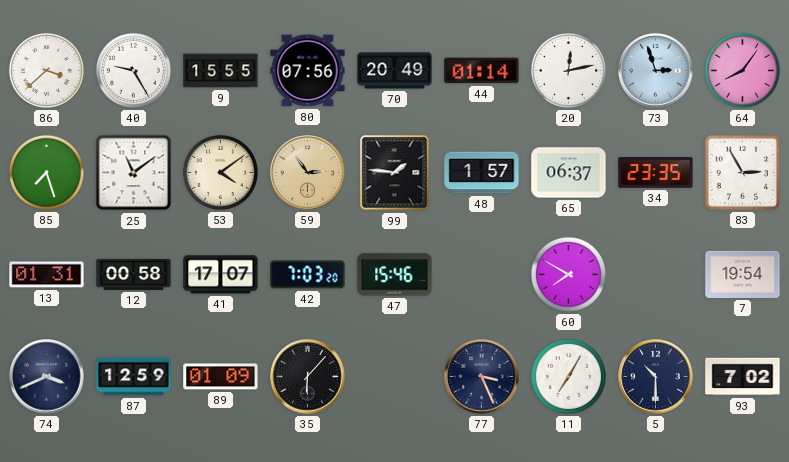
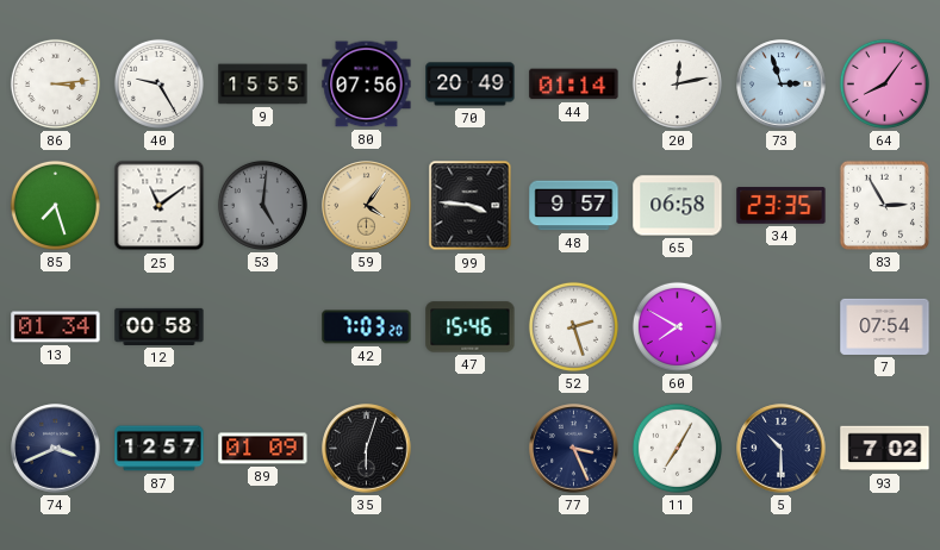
86: 3:38 -> 3:14
53: 4:09 -> 5:01
53 dial: cream -> grey
59: 2:54 -> 4:06
99: 1:46 -> 3:46
48: 1:57 -> 9:57
65: 06:37 -> 06:58
13: 01:31 -> 01:34
41: 17:07 -> none
52: none -> 2:27
7: 19:54 -> 07:54
87: 12:59 -> 12:57
35: 6:07 -> 6:03
